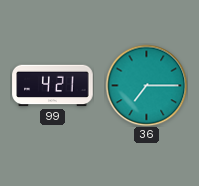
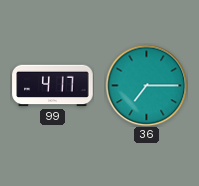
99: 4:21 -> 4:17
